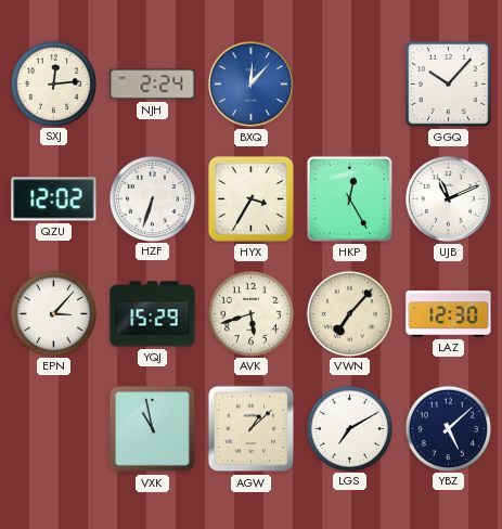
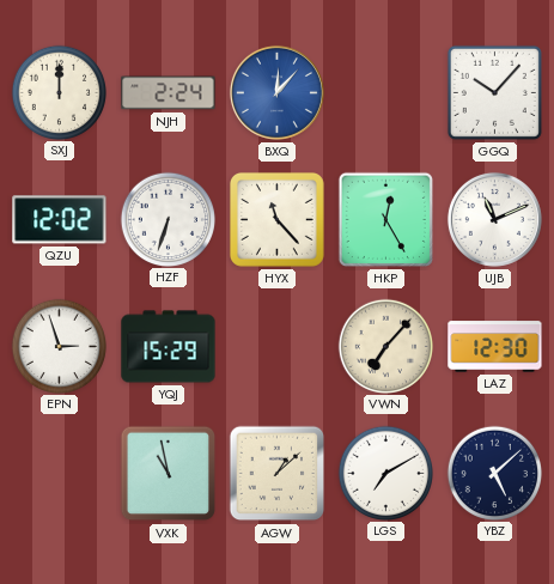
SXJ: 12:14 -> 12:00
HYX: 3:35 -> 11:23
EPN: 3:07 -> 2:57
AVK: 5:42 -> none
